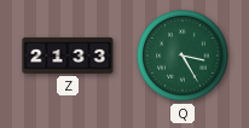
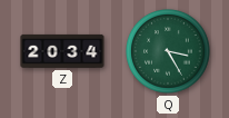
Z: 21:33 -> 20:34
